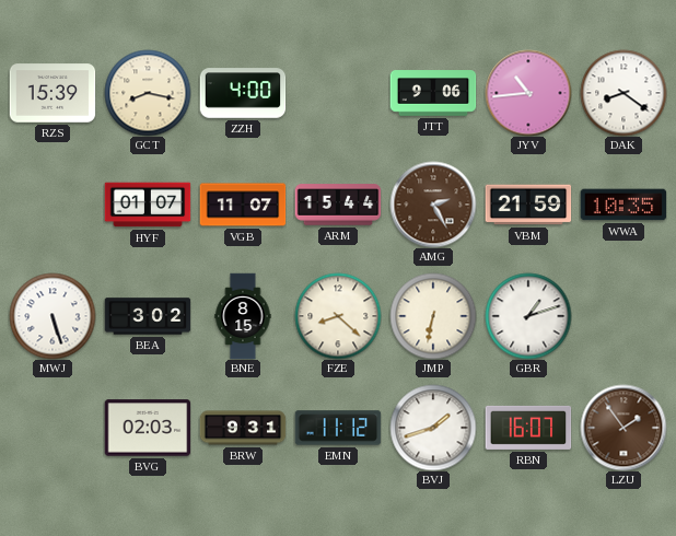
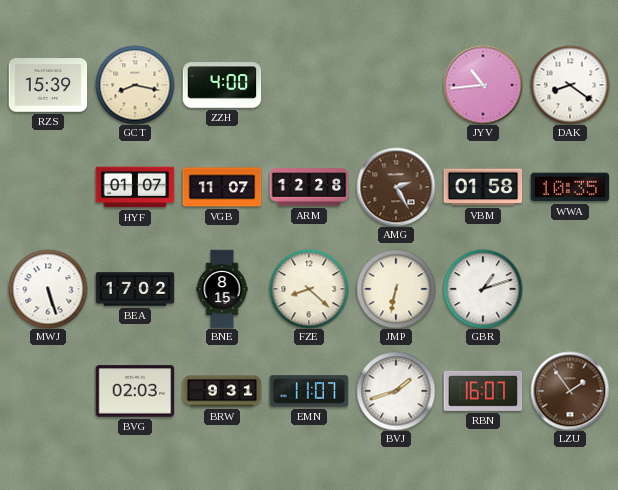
JTT: 9:06 -> none
ARM: 15:44 -> 12:28
VBM: 21:59 -> 01:58
BEA: 3:02 -> 17:02
EMN: 11:12 -> 11:07
